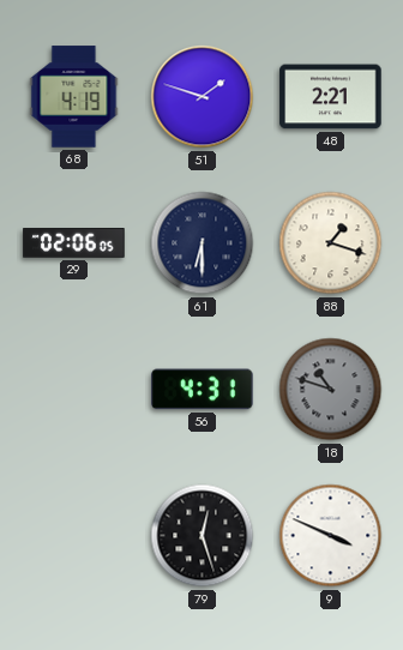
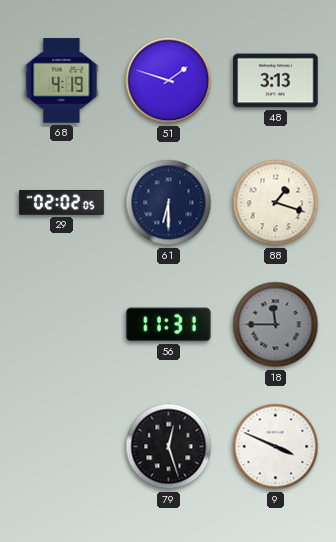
48: 2:21 -> 3:13
29: 02:06 -> 02:02
56: 4:31 -> 11:31
18: 10:48 -> 11:45
